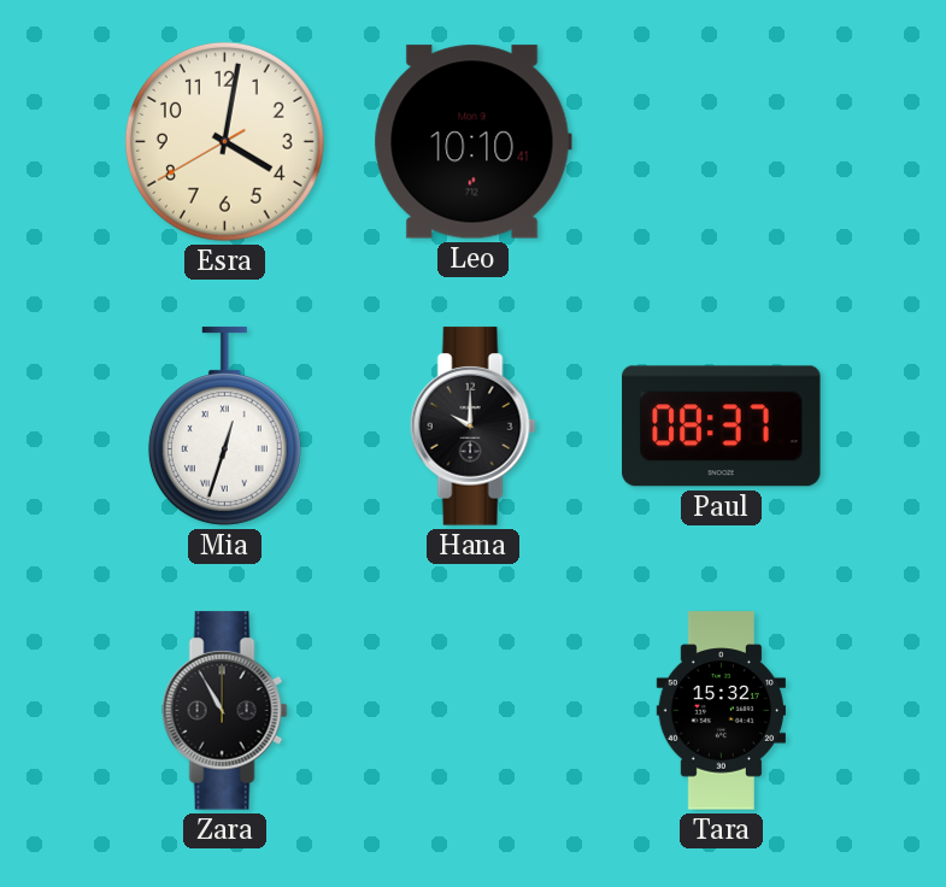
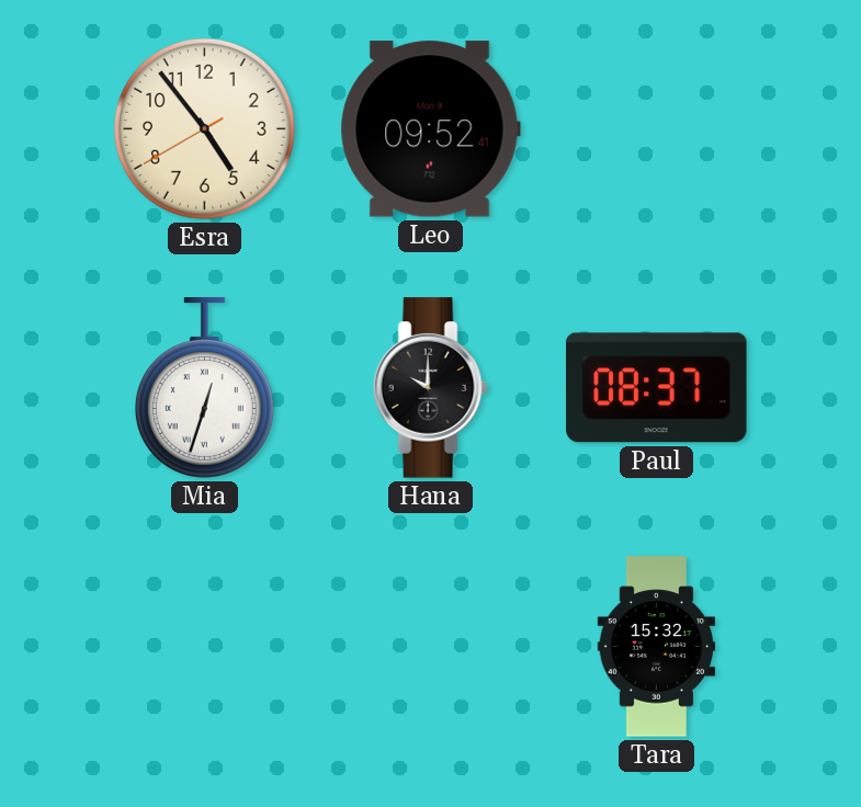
Esra: 4:01 -> 4:53
Leo: 10:10 -> 09:52
Zara: 10:55 -> none
